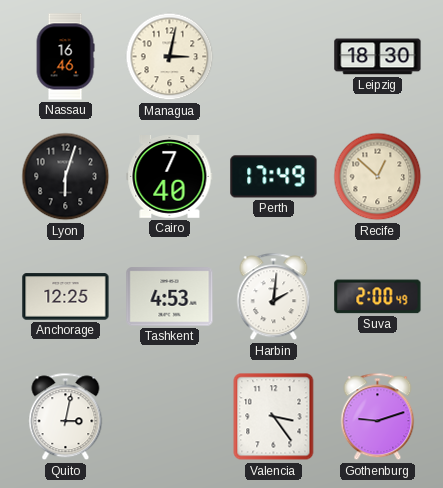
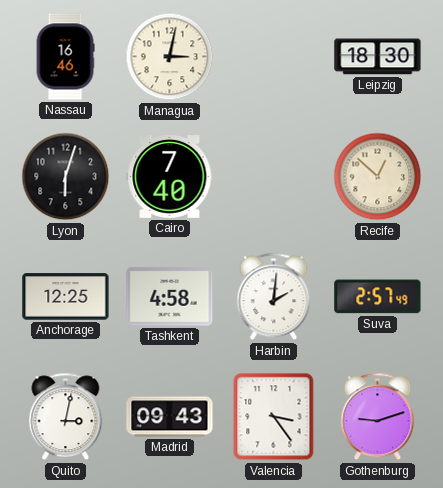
Perth: 17:49 -> none
Tashkent: 4:53 -> 4:58
Suva: 2:00 -> 2:57
Madrid: none -> 09:43
